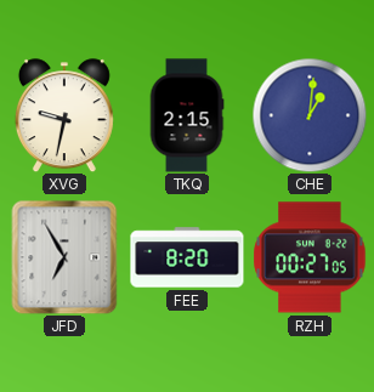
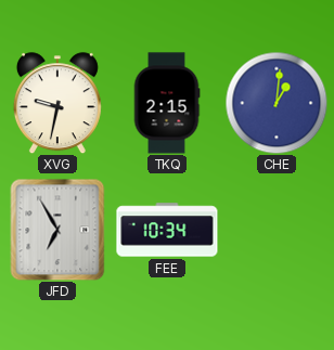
FEE: 8:20 -> 10:34
RZH: 00:27 -> none
